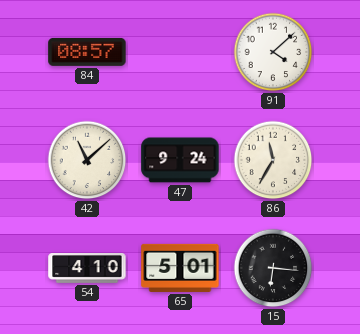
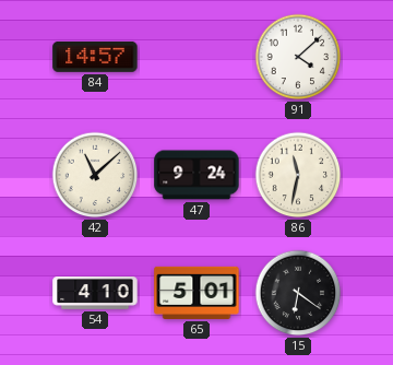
84: 08:57 -> 14:57
86: 11:35 -> 11:32
15: 6:16 -> 6:21
